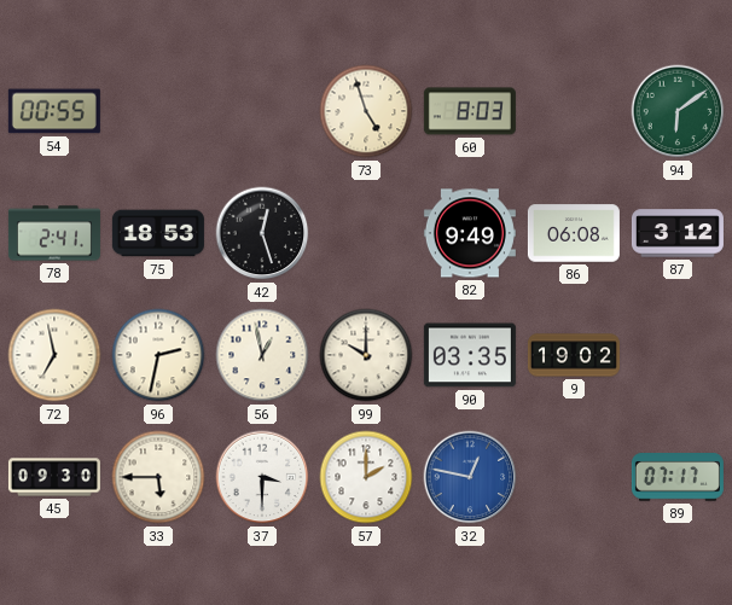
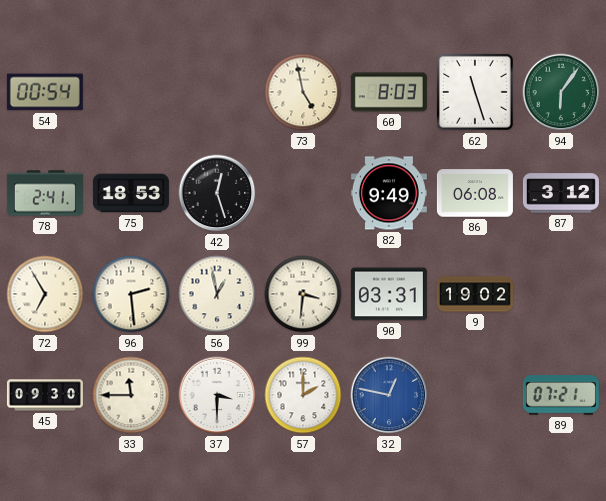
54: 00:55 -> 00:54
73: 4:57 -> 4:58
62: none -> 11:27
94: 6:09 -> 6:06
72: 6:58 -> 6:55
96: 2:32 -> 2:29
99: 10:00 -> 3:31
90: 03:35 -> 03:31
33: 5:45 -> 11:45
89: 07:17 -> 07:21
